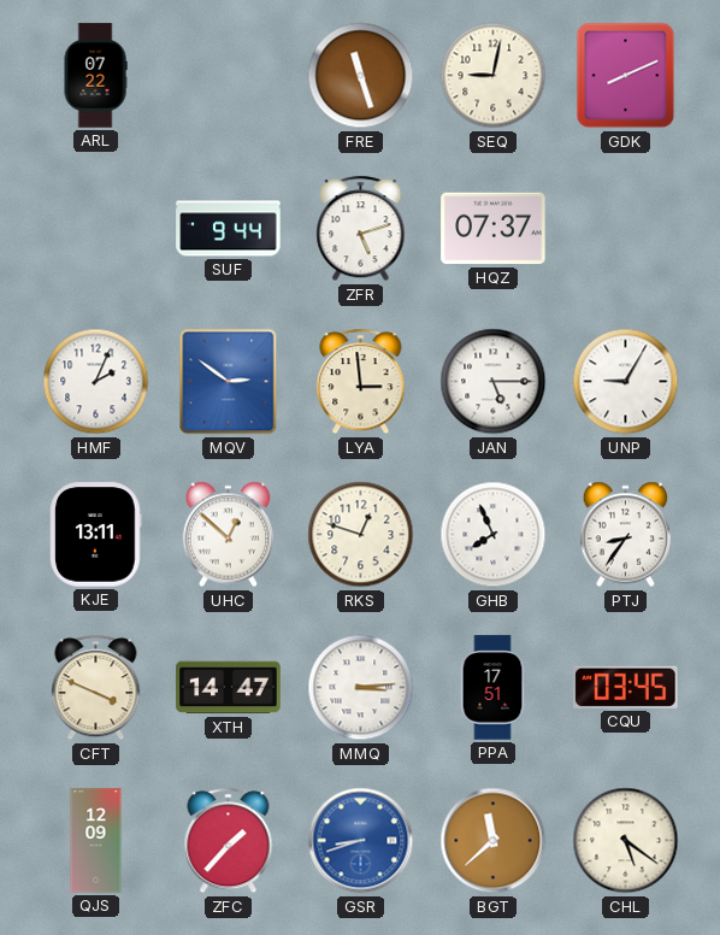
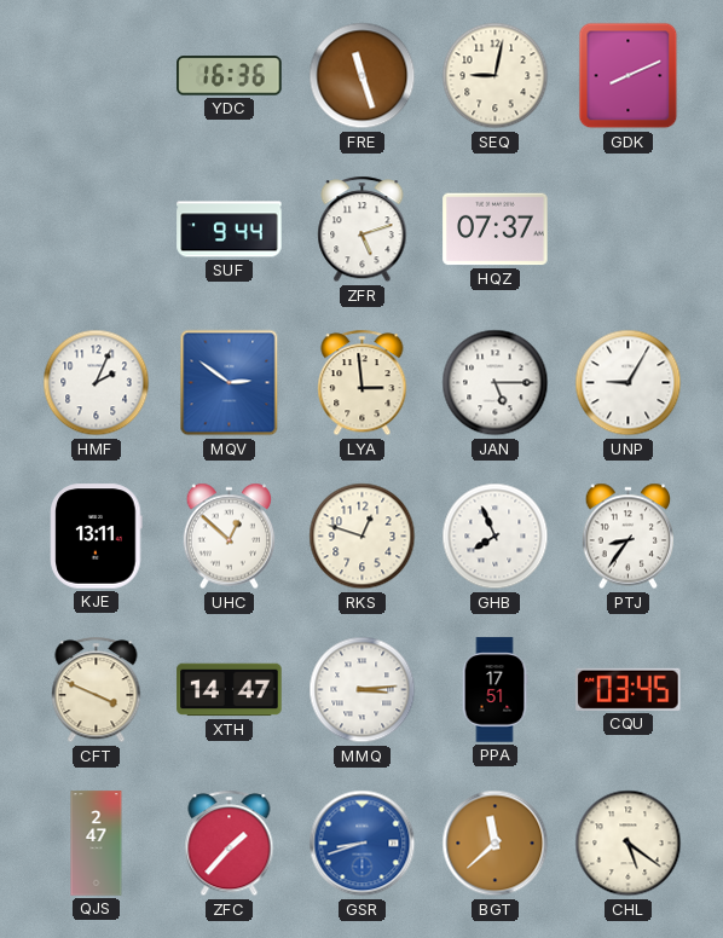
ARL: 07:22 -> none
YDC: none -> 16:36
QJS: 12:09 -> 2:47
